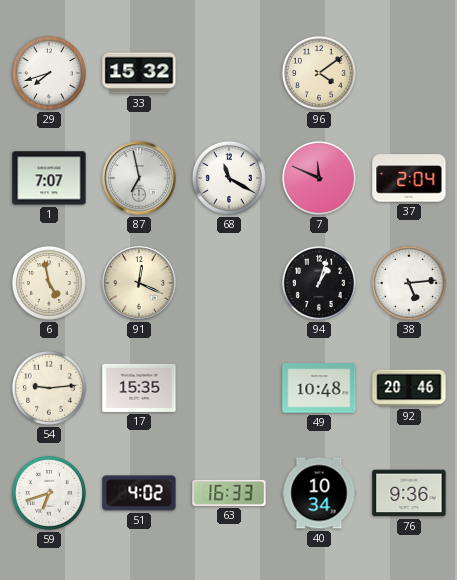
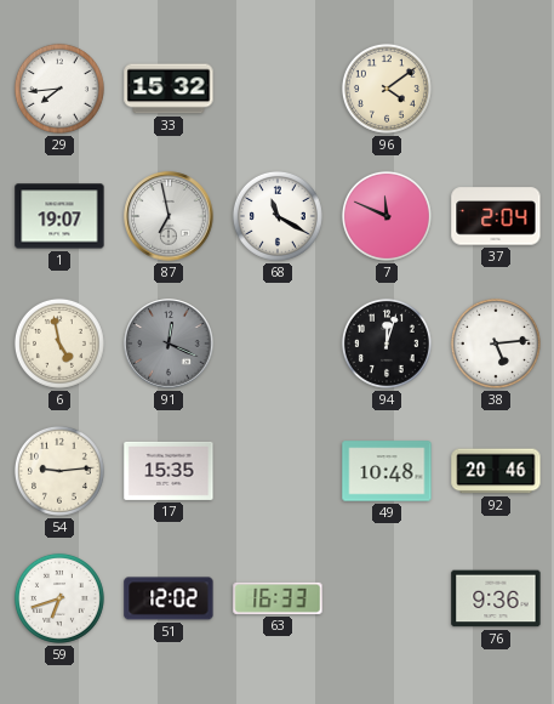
29: 7:42 -> 7:44
1: 7:07 -> 19:07
91 dial: cream -> grey
94: 1:03 -> 12:03
51: 4:02 -> 12:02
40: 10:34 -> none
